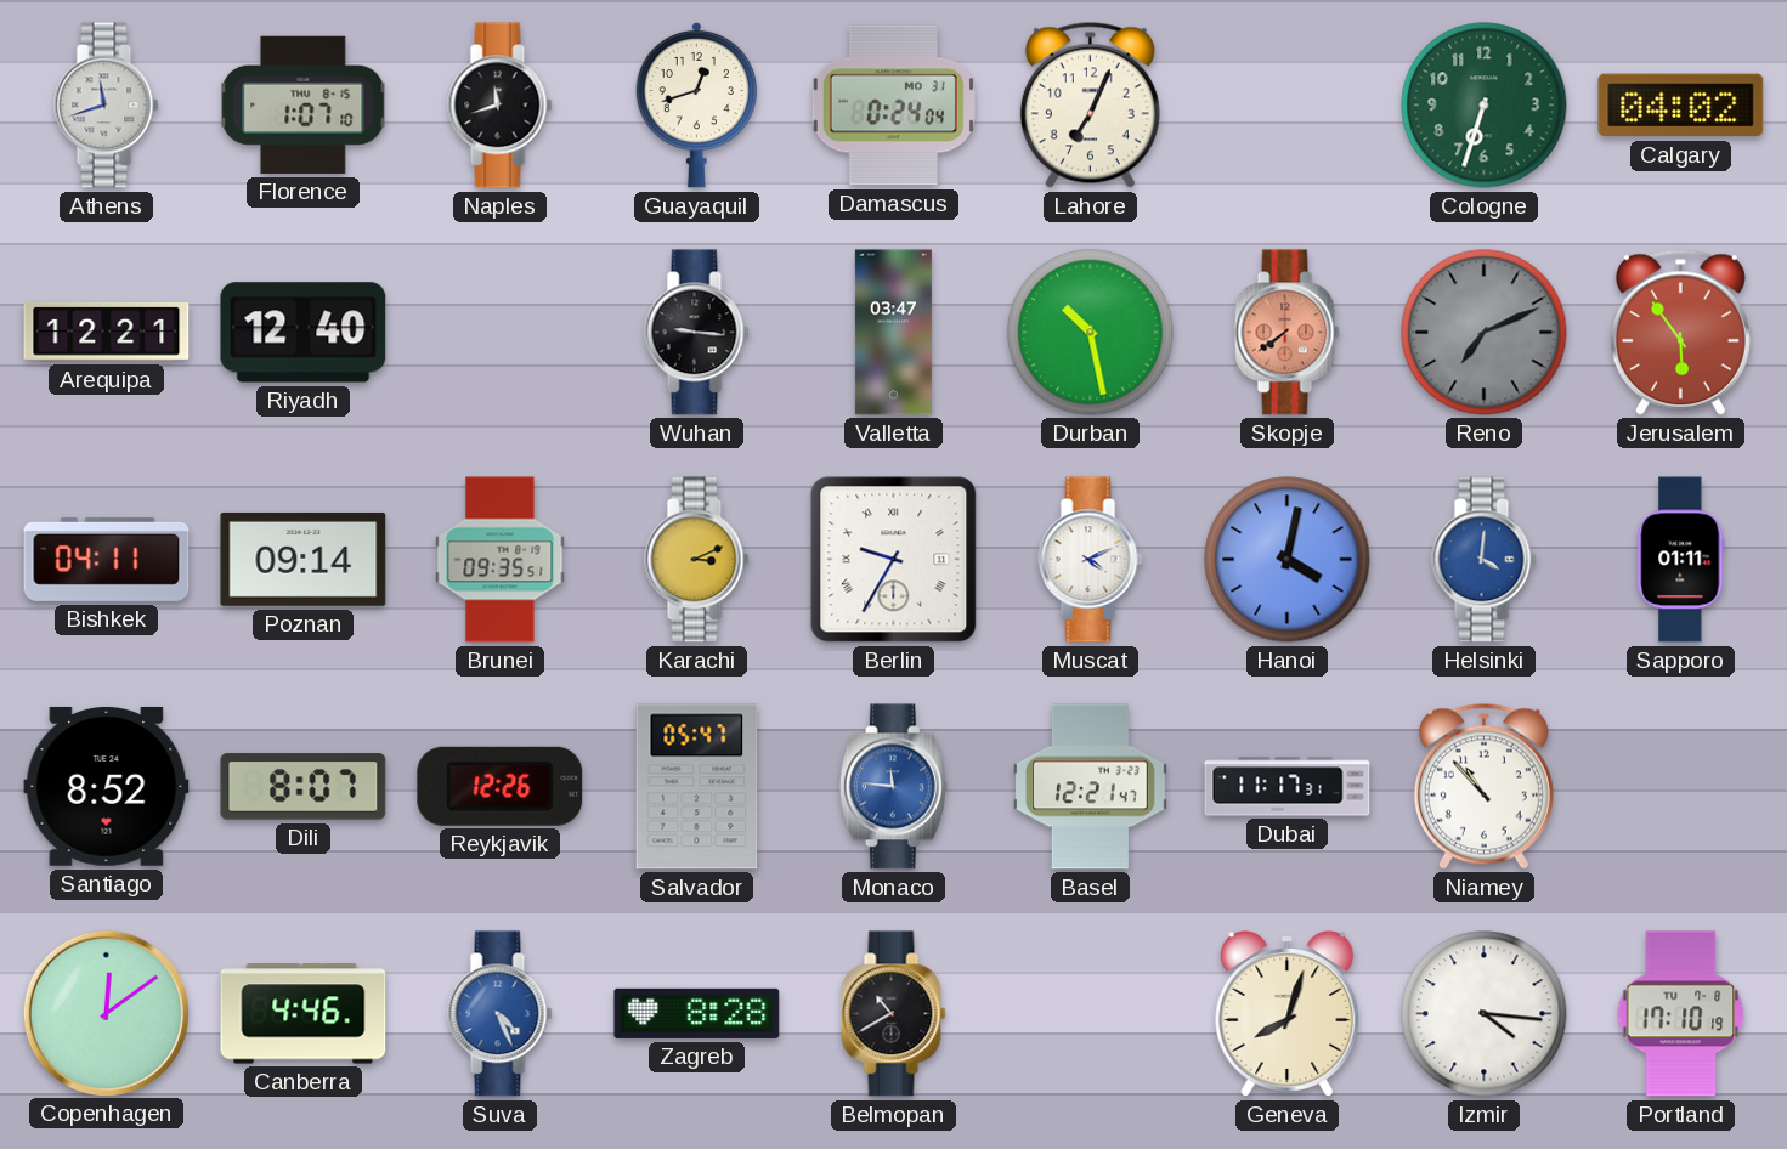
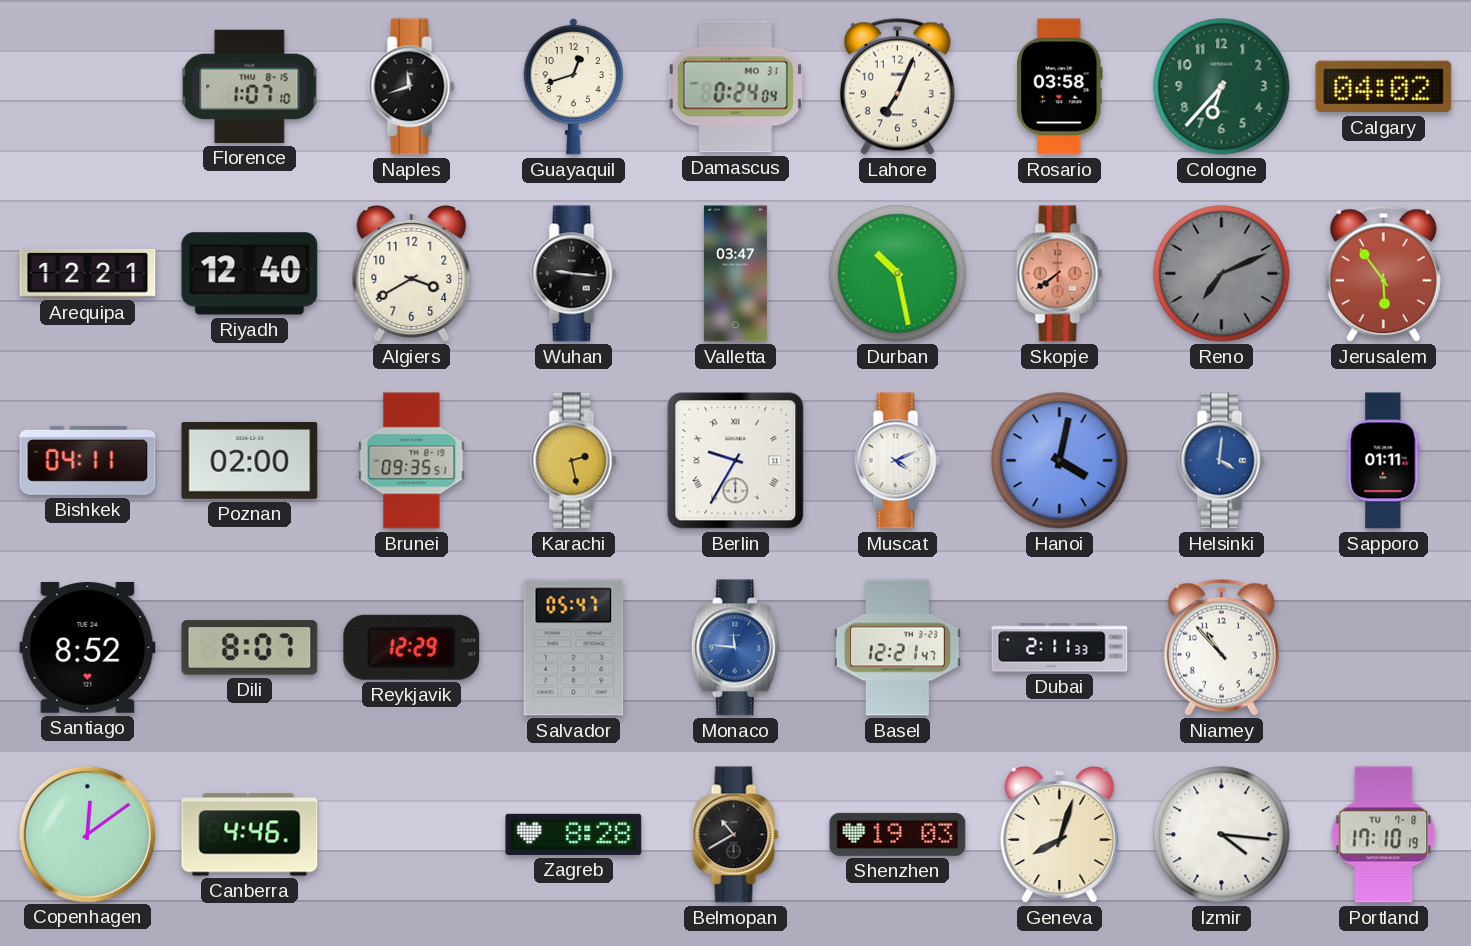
Athens: 11:42 -> none
Rosario: none -> 03:58
Cologne: 6:33 -> 6:37
Algiers: none -> 3:40
Poznan: 09:14 -> 02:00
Karachi: 3:11 -> 2:28
Reykjavik: 12:26 -> 12:29
Dubai: 11:17 -> 2:11
Suva: 4:26 -> none
Shenzhen: none -> 19:03
